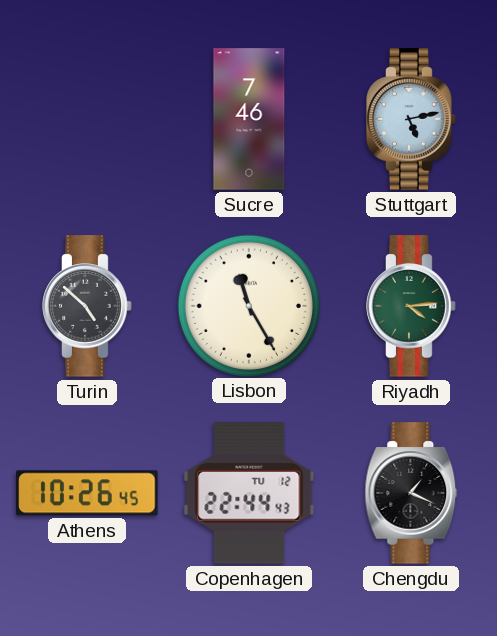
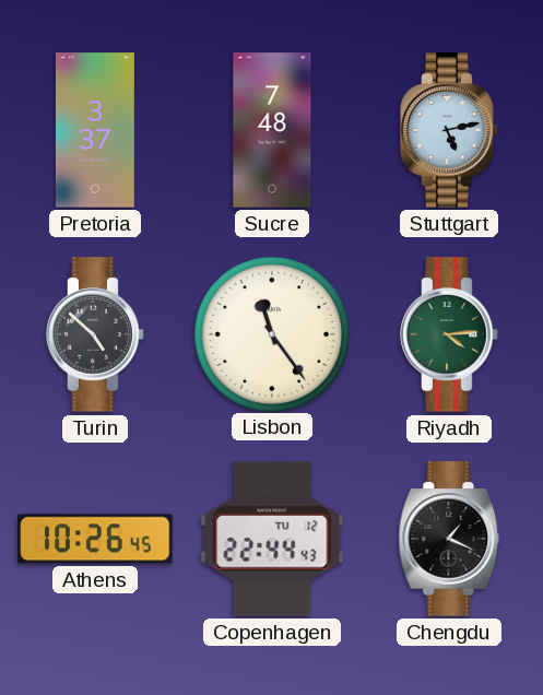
Pretoria: none -> 3:37
Sucre: 7:46 -> 7:48
Lisbon: 11:25 -> 11:24
